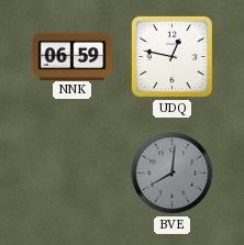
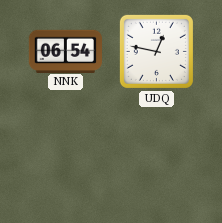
NNK: 06:59 -> 06:54
BVE: 8:01 -> none
